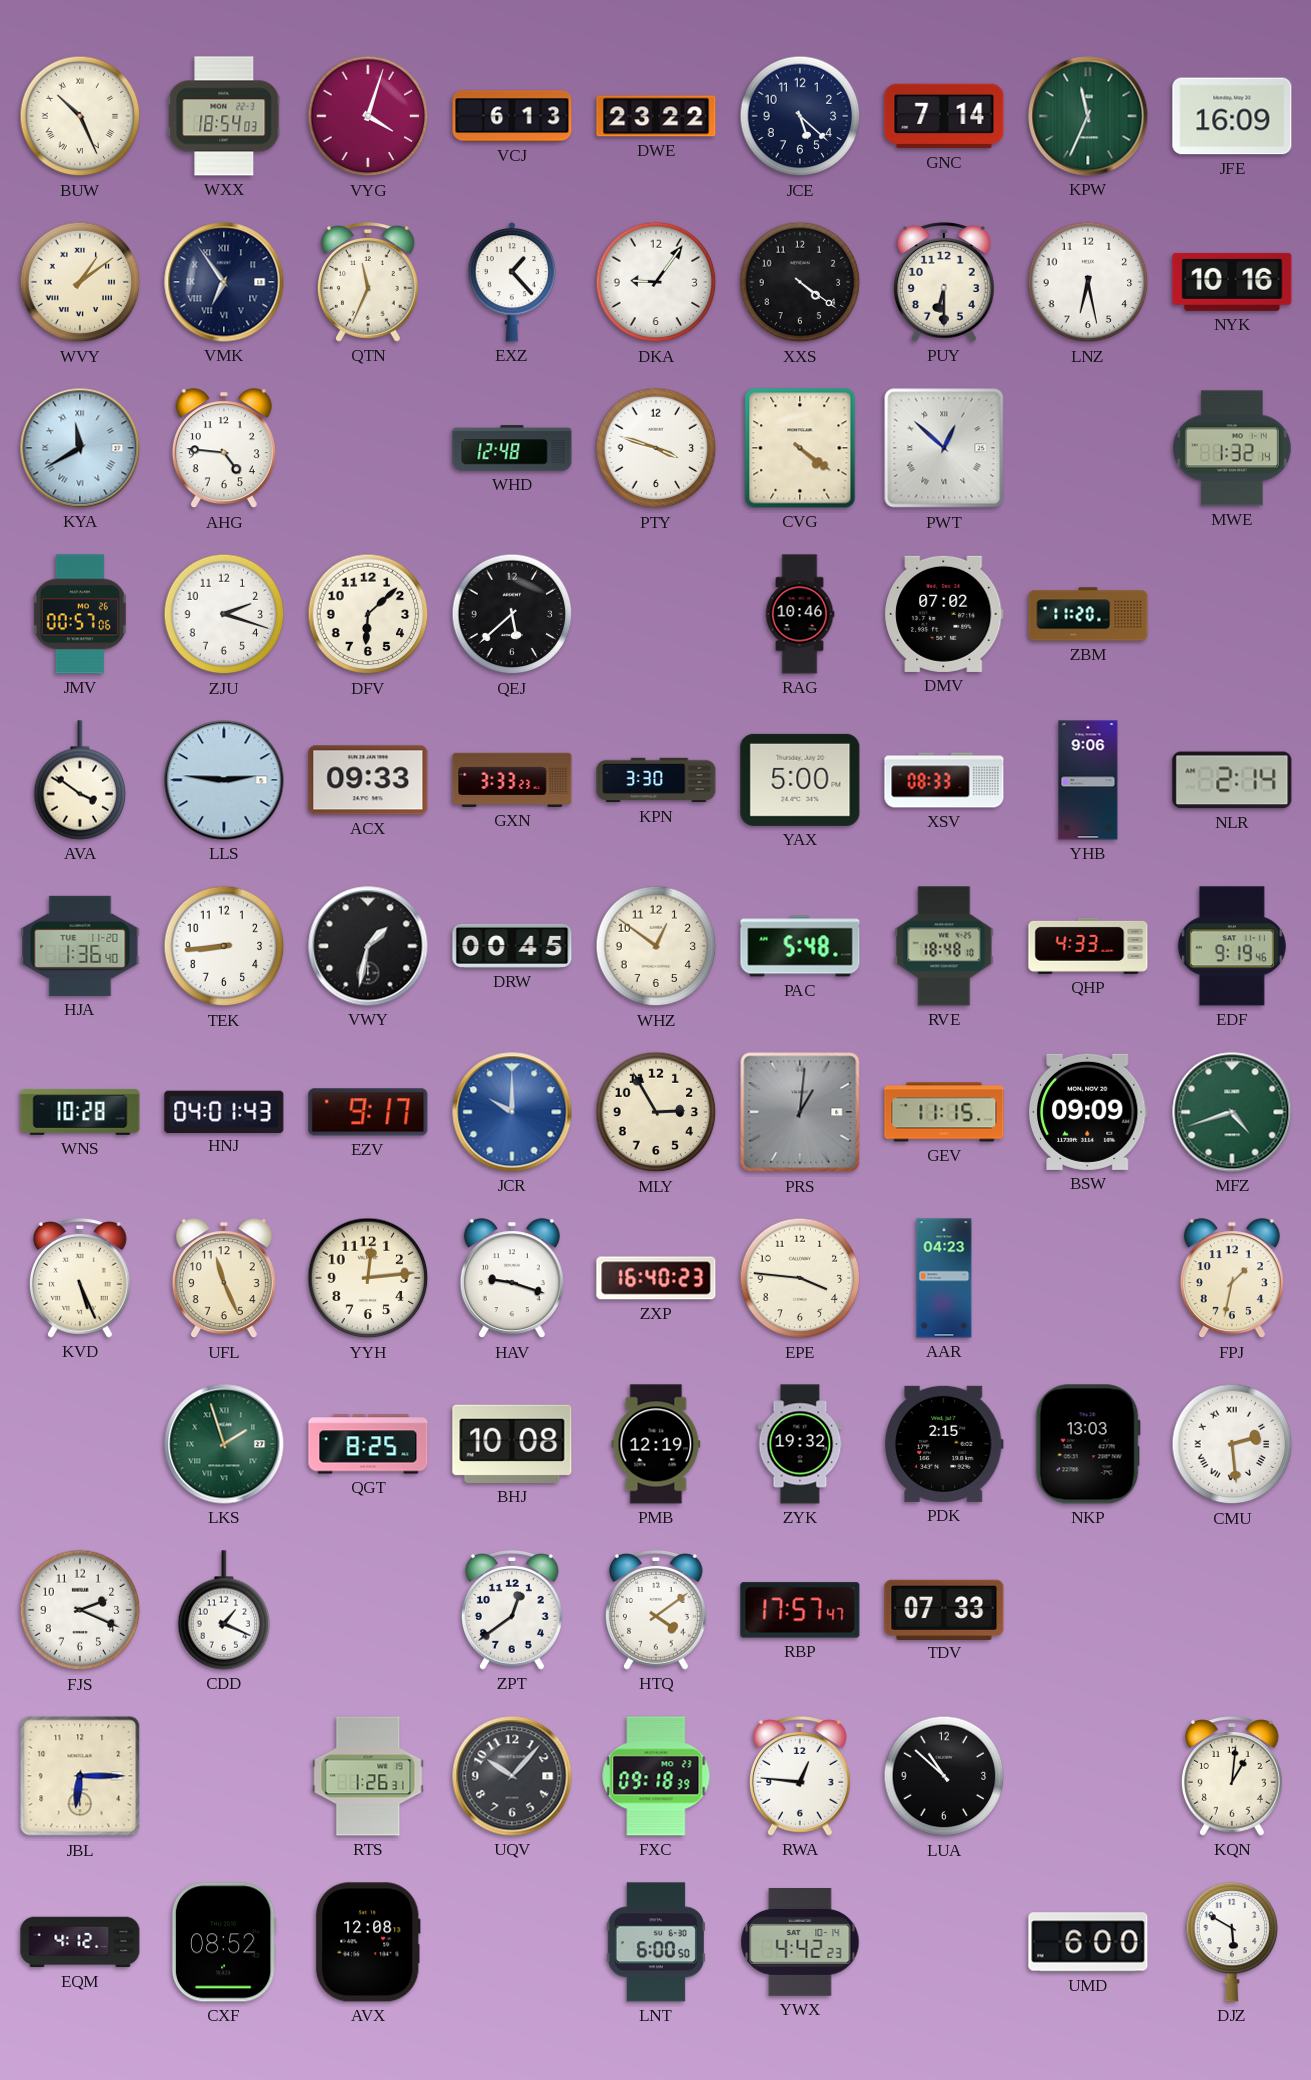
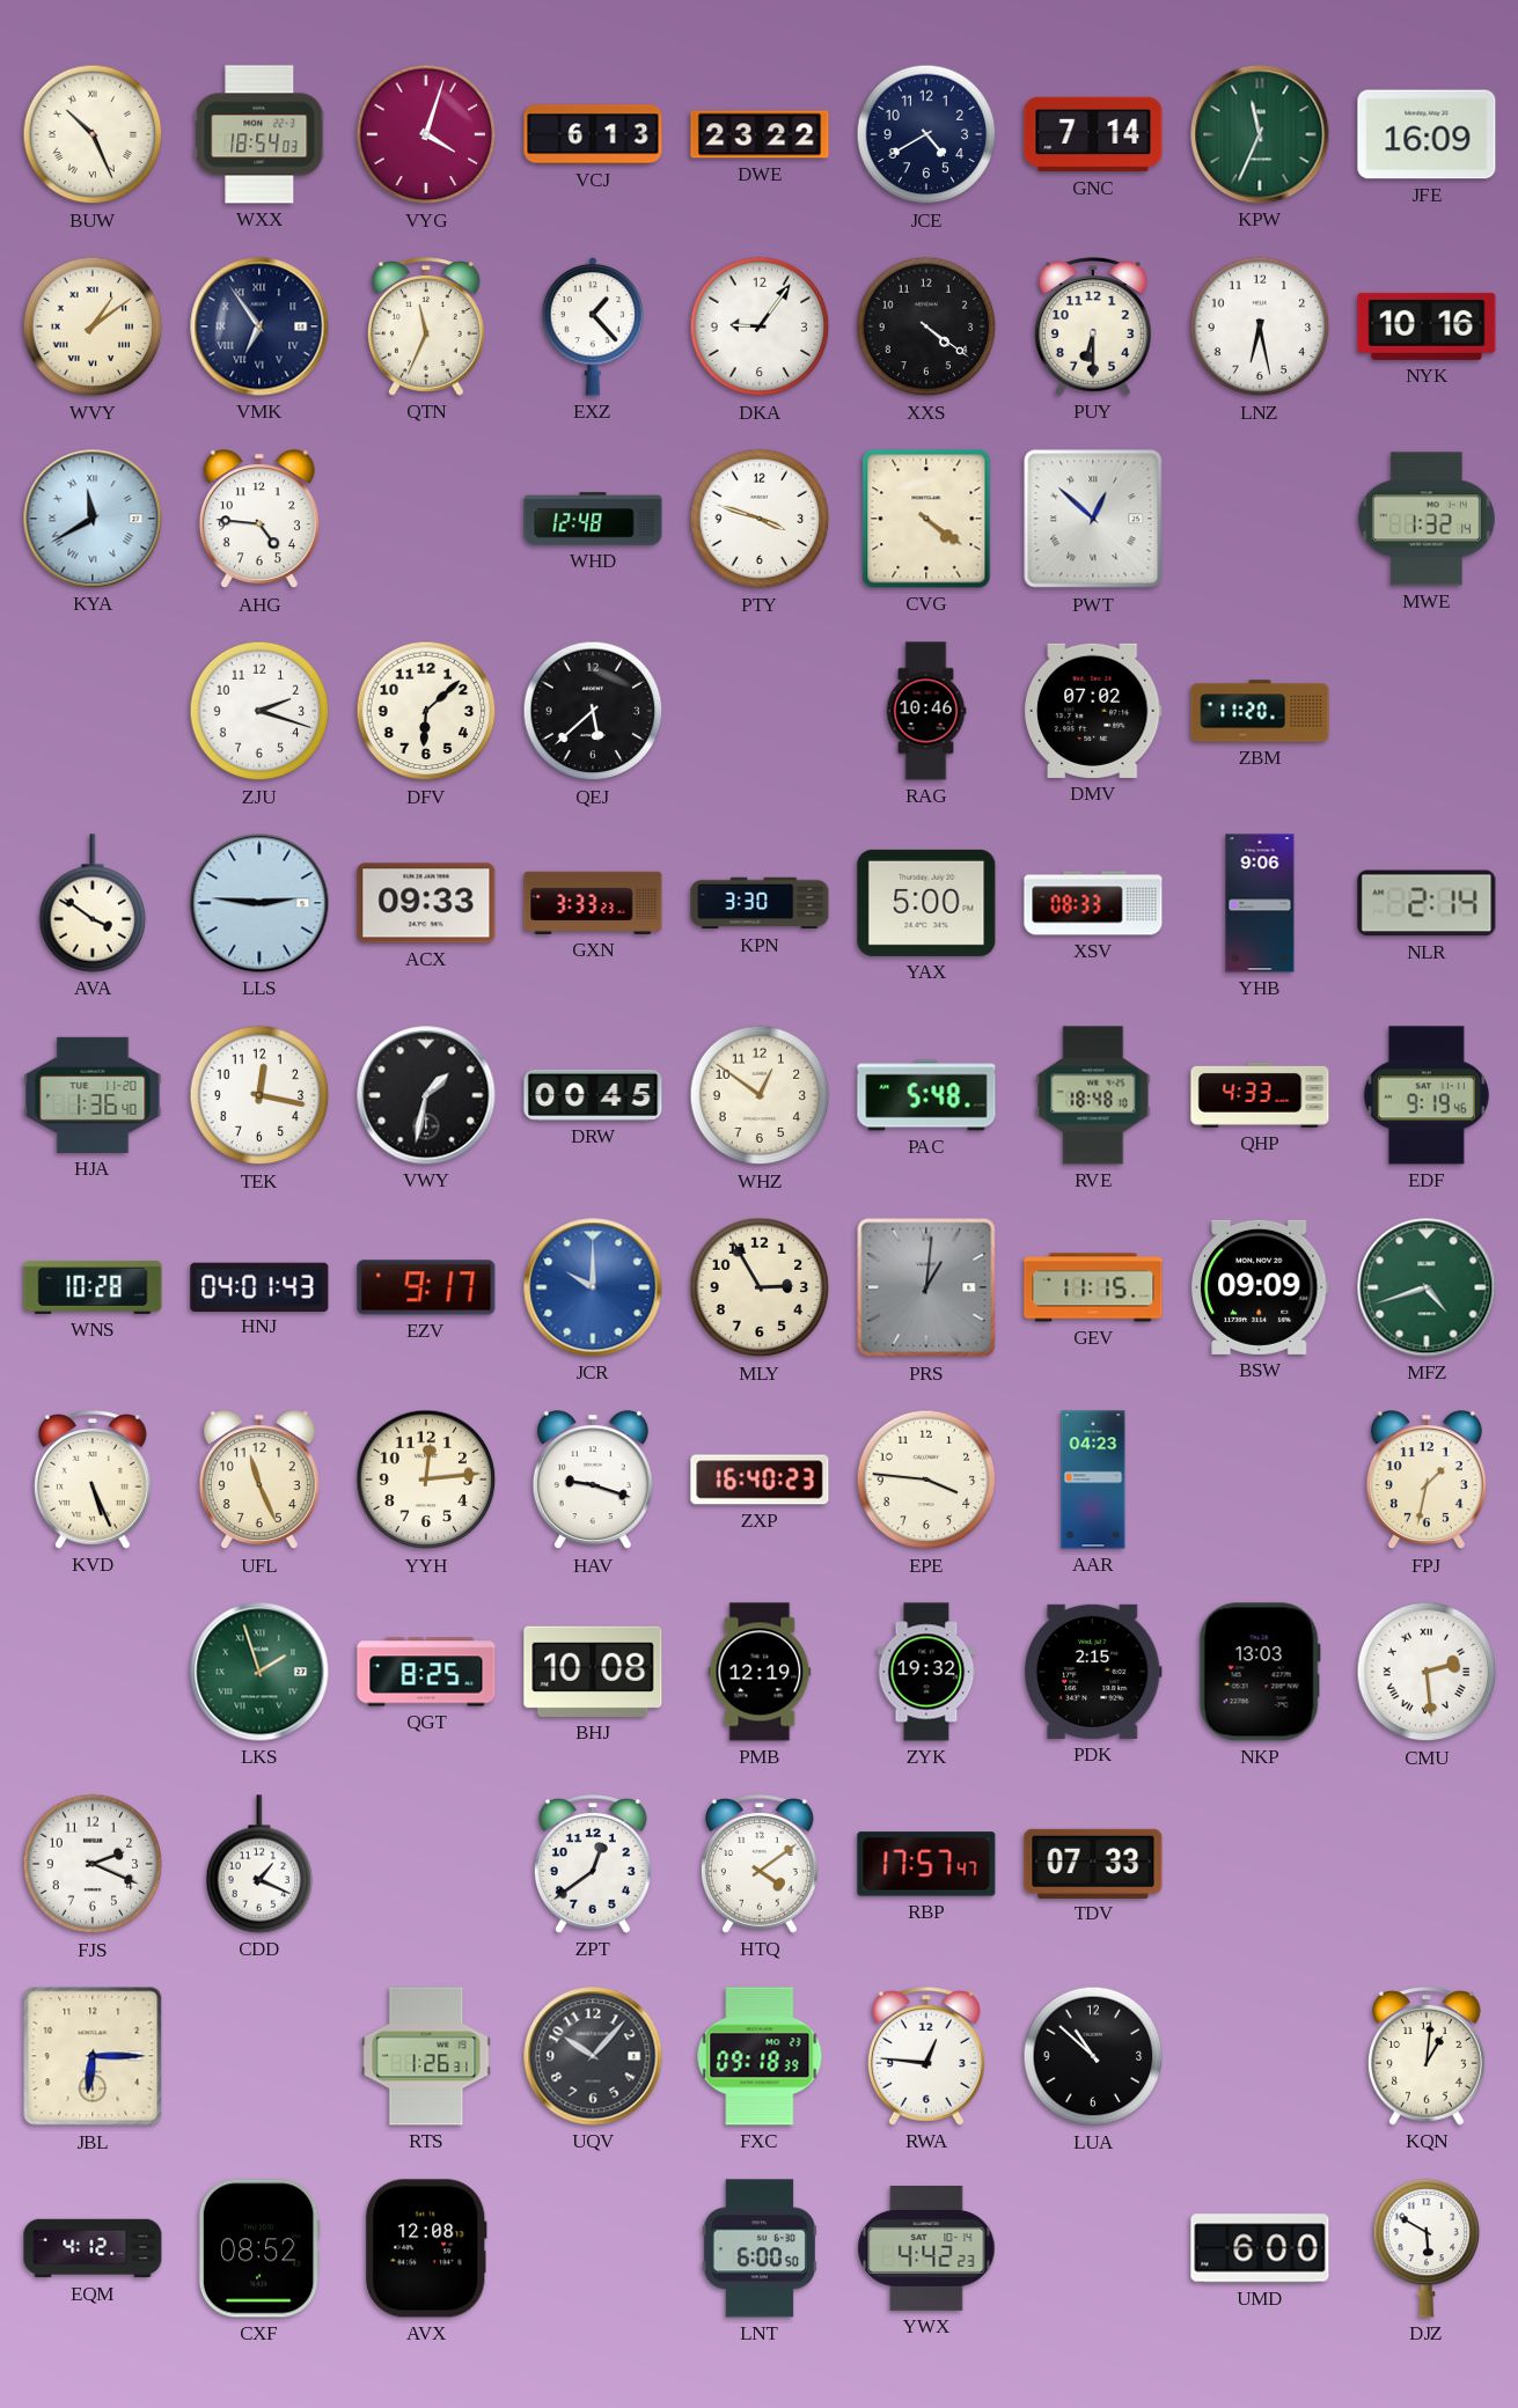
JCE: 5:22 -> 4:40
JMV: 00:57 -> none
TEK: 8:44 -> 12:17
